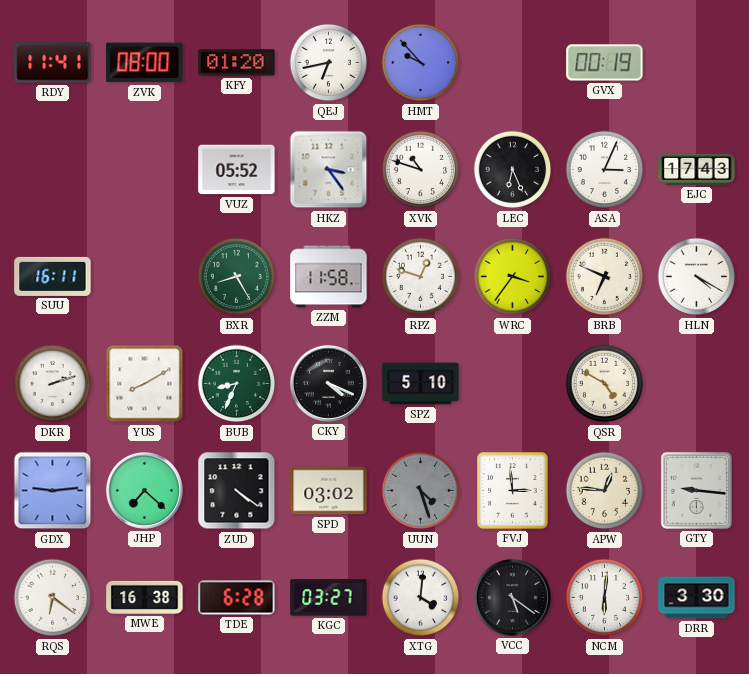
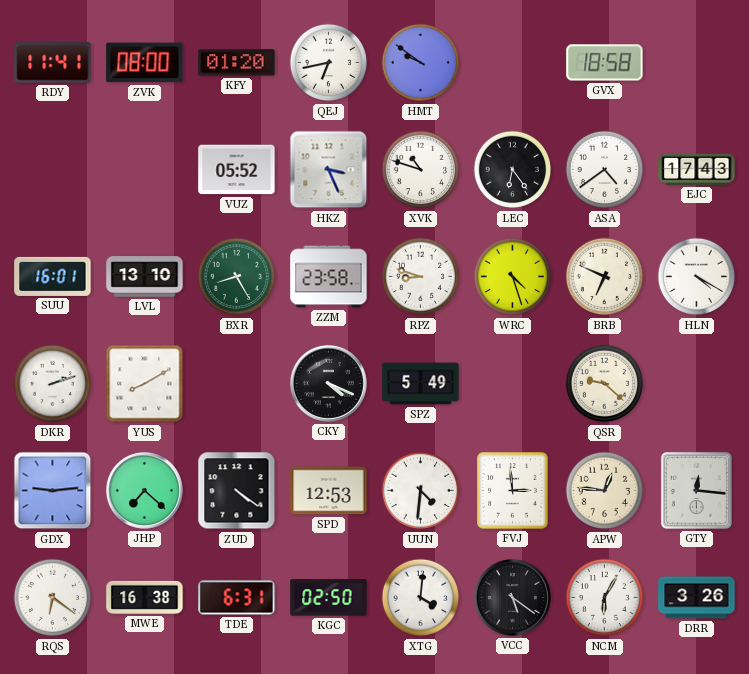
HMT: 9:53 -> 9:51
GVX: 00:19 -> 18:58
HKZ: 3:24 -> 3:26
LEC: 6:26 -> 6:24
ASA: 3:04 -> 4:39
SUU: 16:11 -> 16:01
LVL: none -> 13:10
ZZM: 11:58 -> 23:58
RPZ: 12:48 -> 8:48
WRC: 3:36 -> 4:27
BUB: 8:34 -> none
SPZ: 5:10 -> 5:49
QSR: 4:50 -> 9:22
SPD: 03:02 -> 12:53
UUN: 4:27 -> 4:31
UUN dial: grey -> white
GTY: 9:16 -> 12:16
TDE: 6:28 -> 6:31
KGC: 03:27 -> 02:50
NCM: 6:01 -> 6:05
DRR: 3:30 -> 3:26
